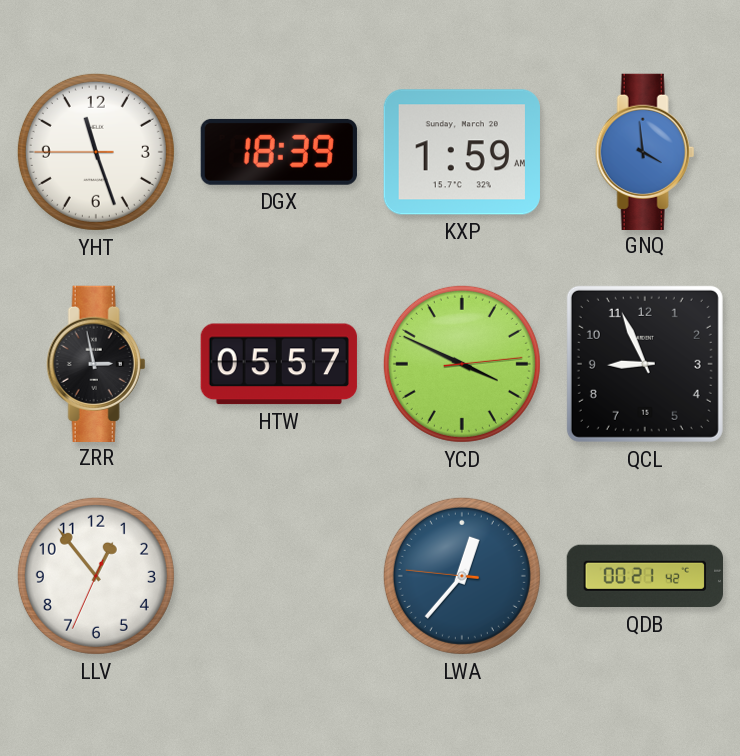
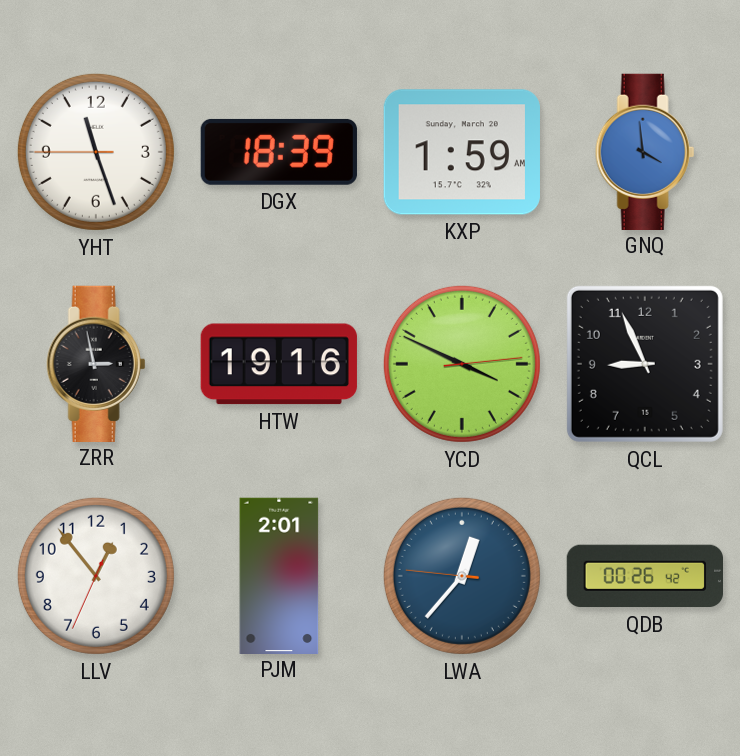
HTW: 05:57 -> 19:16
PJM: none -> 2:01
QDB: 00:21 -> 00:26
